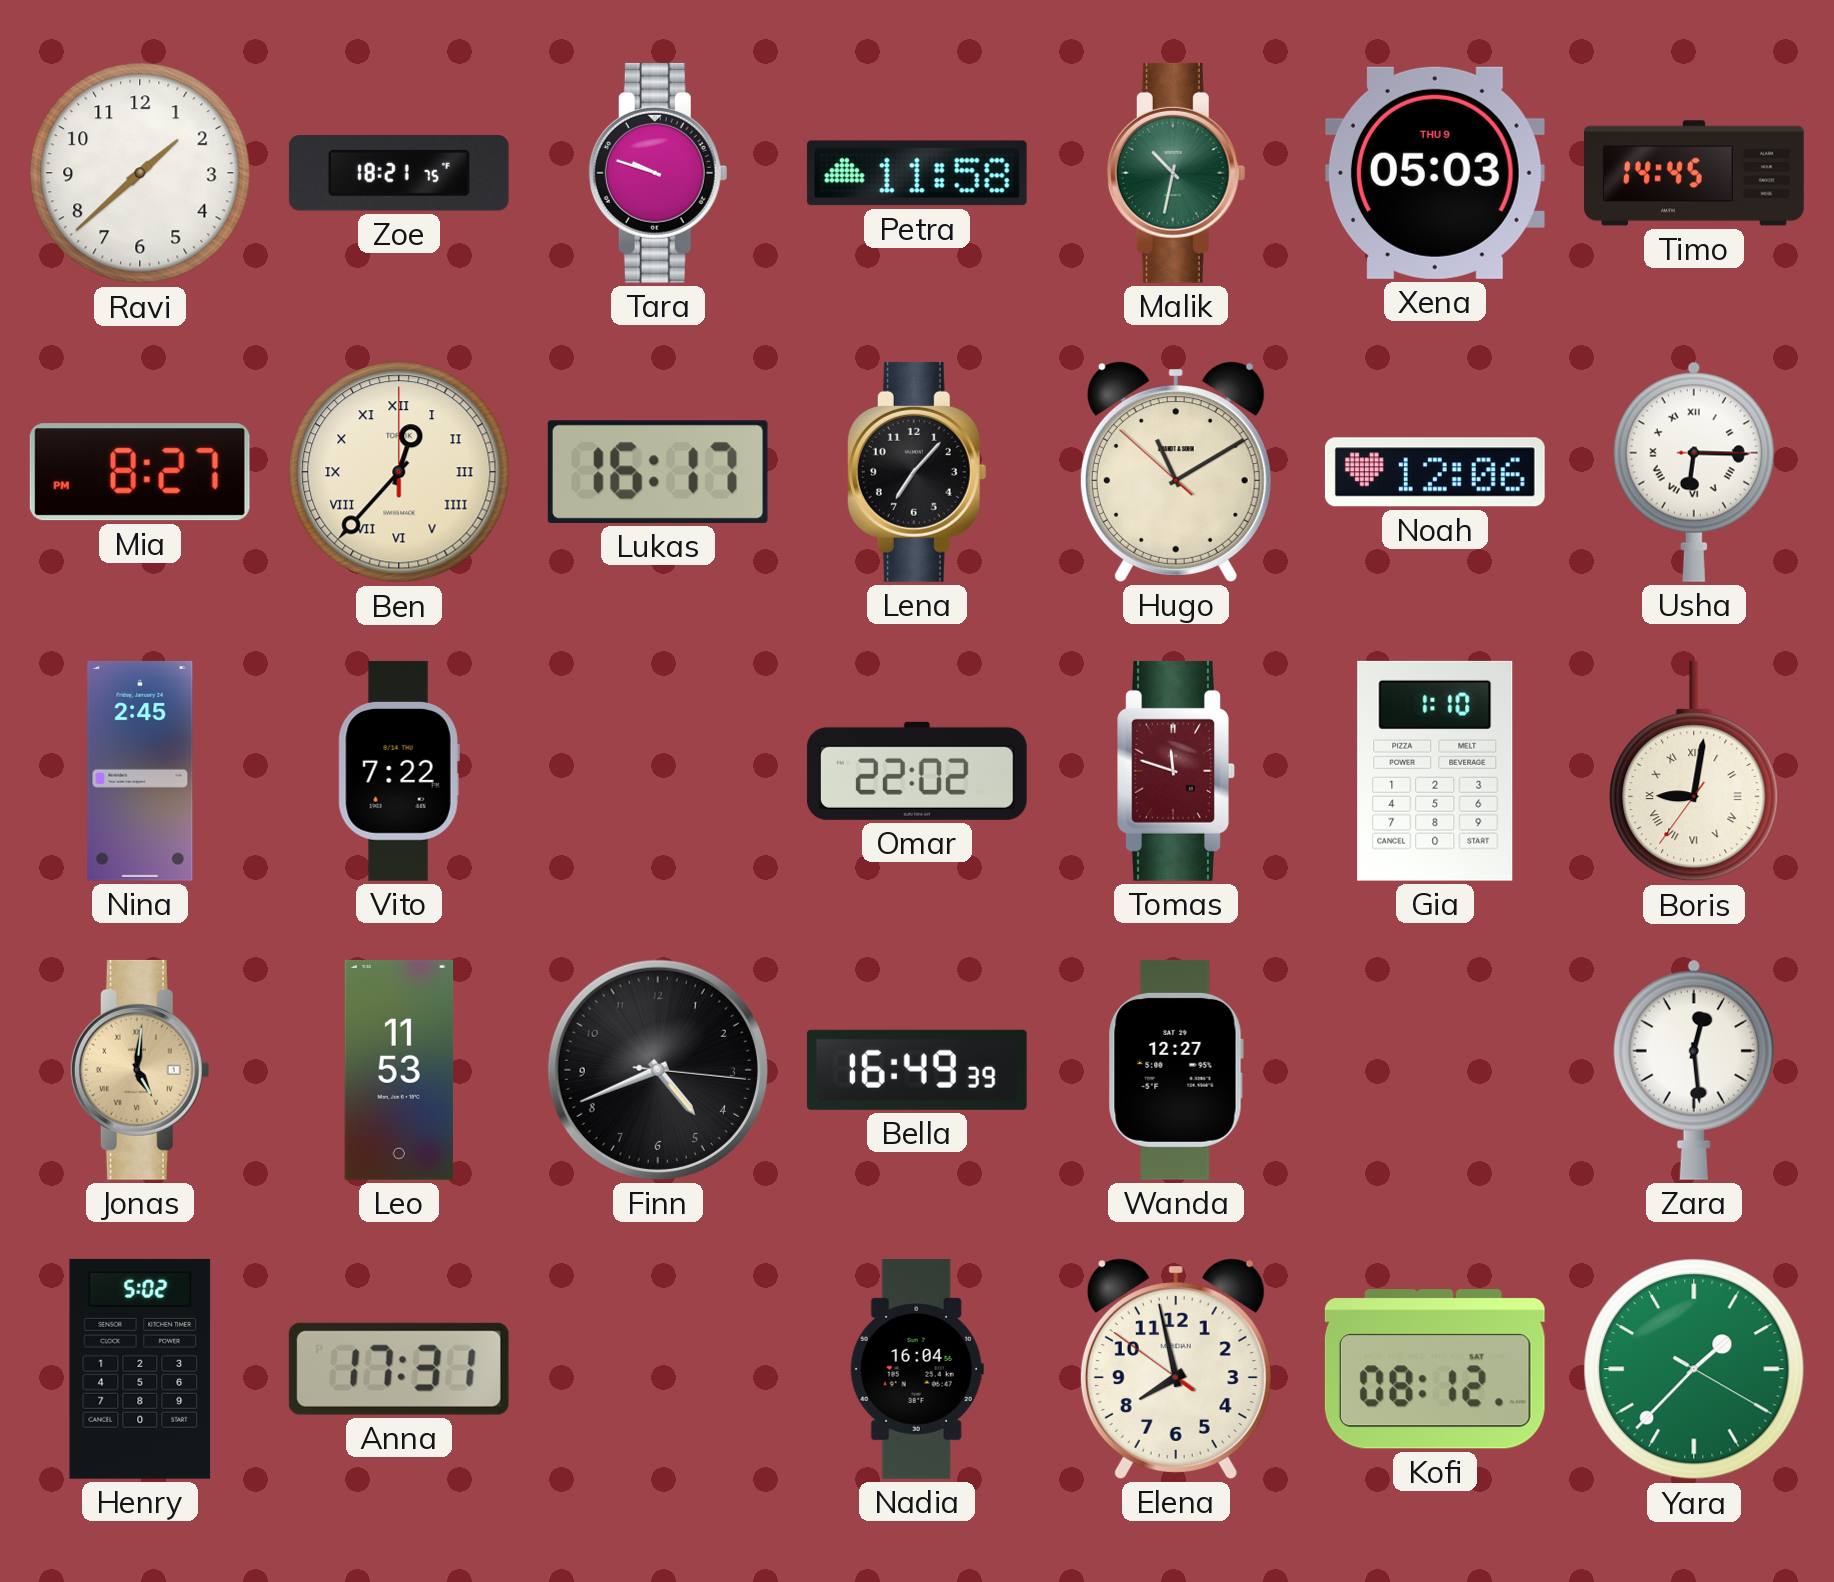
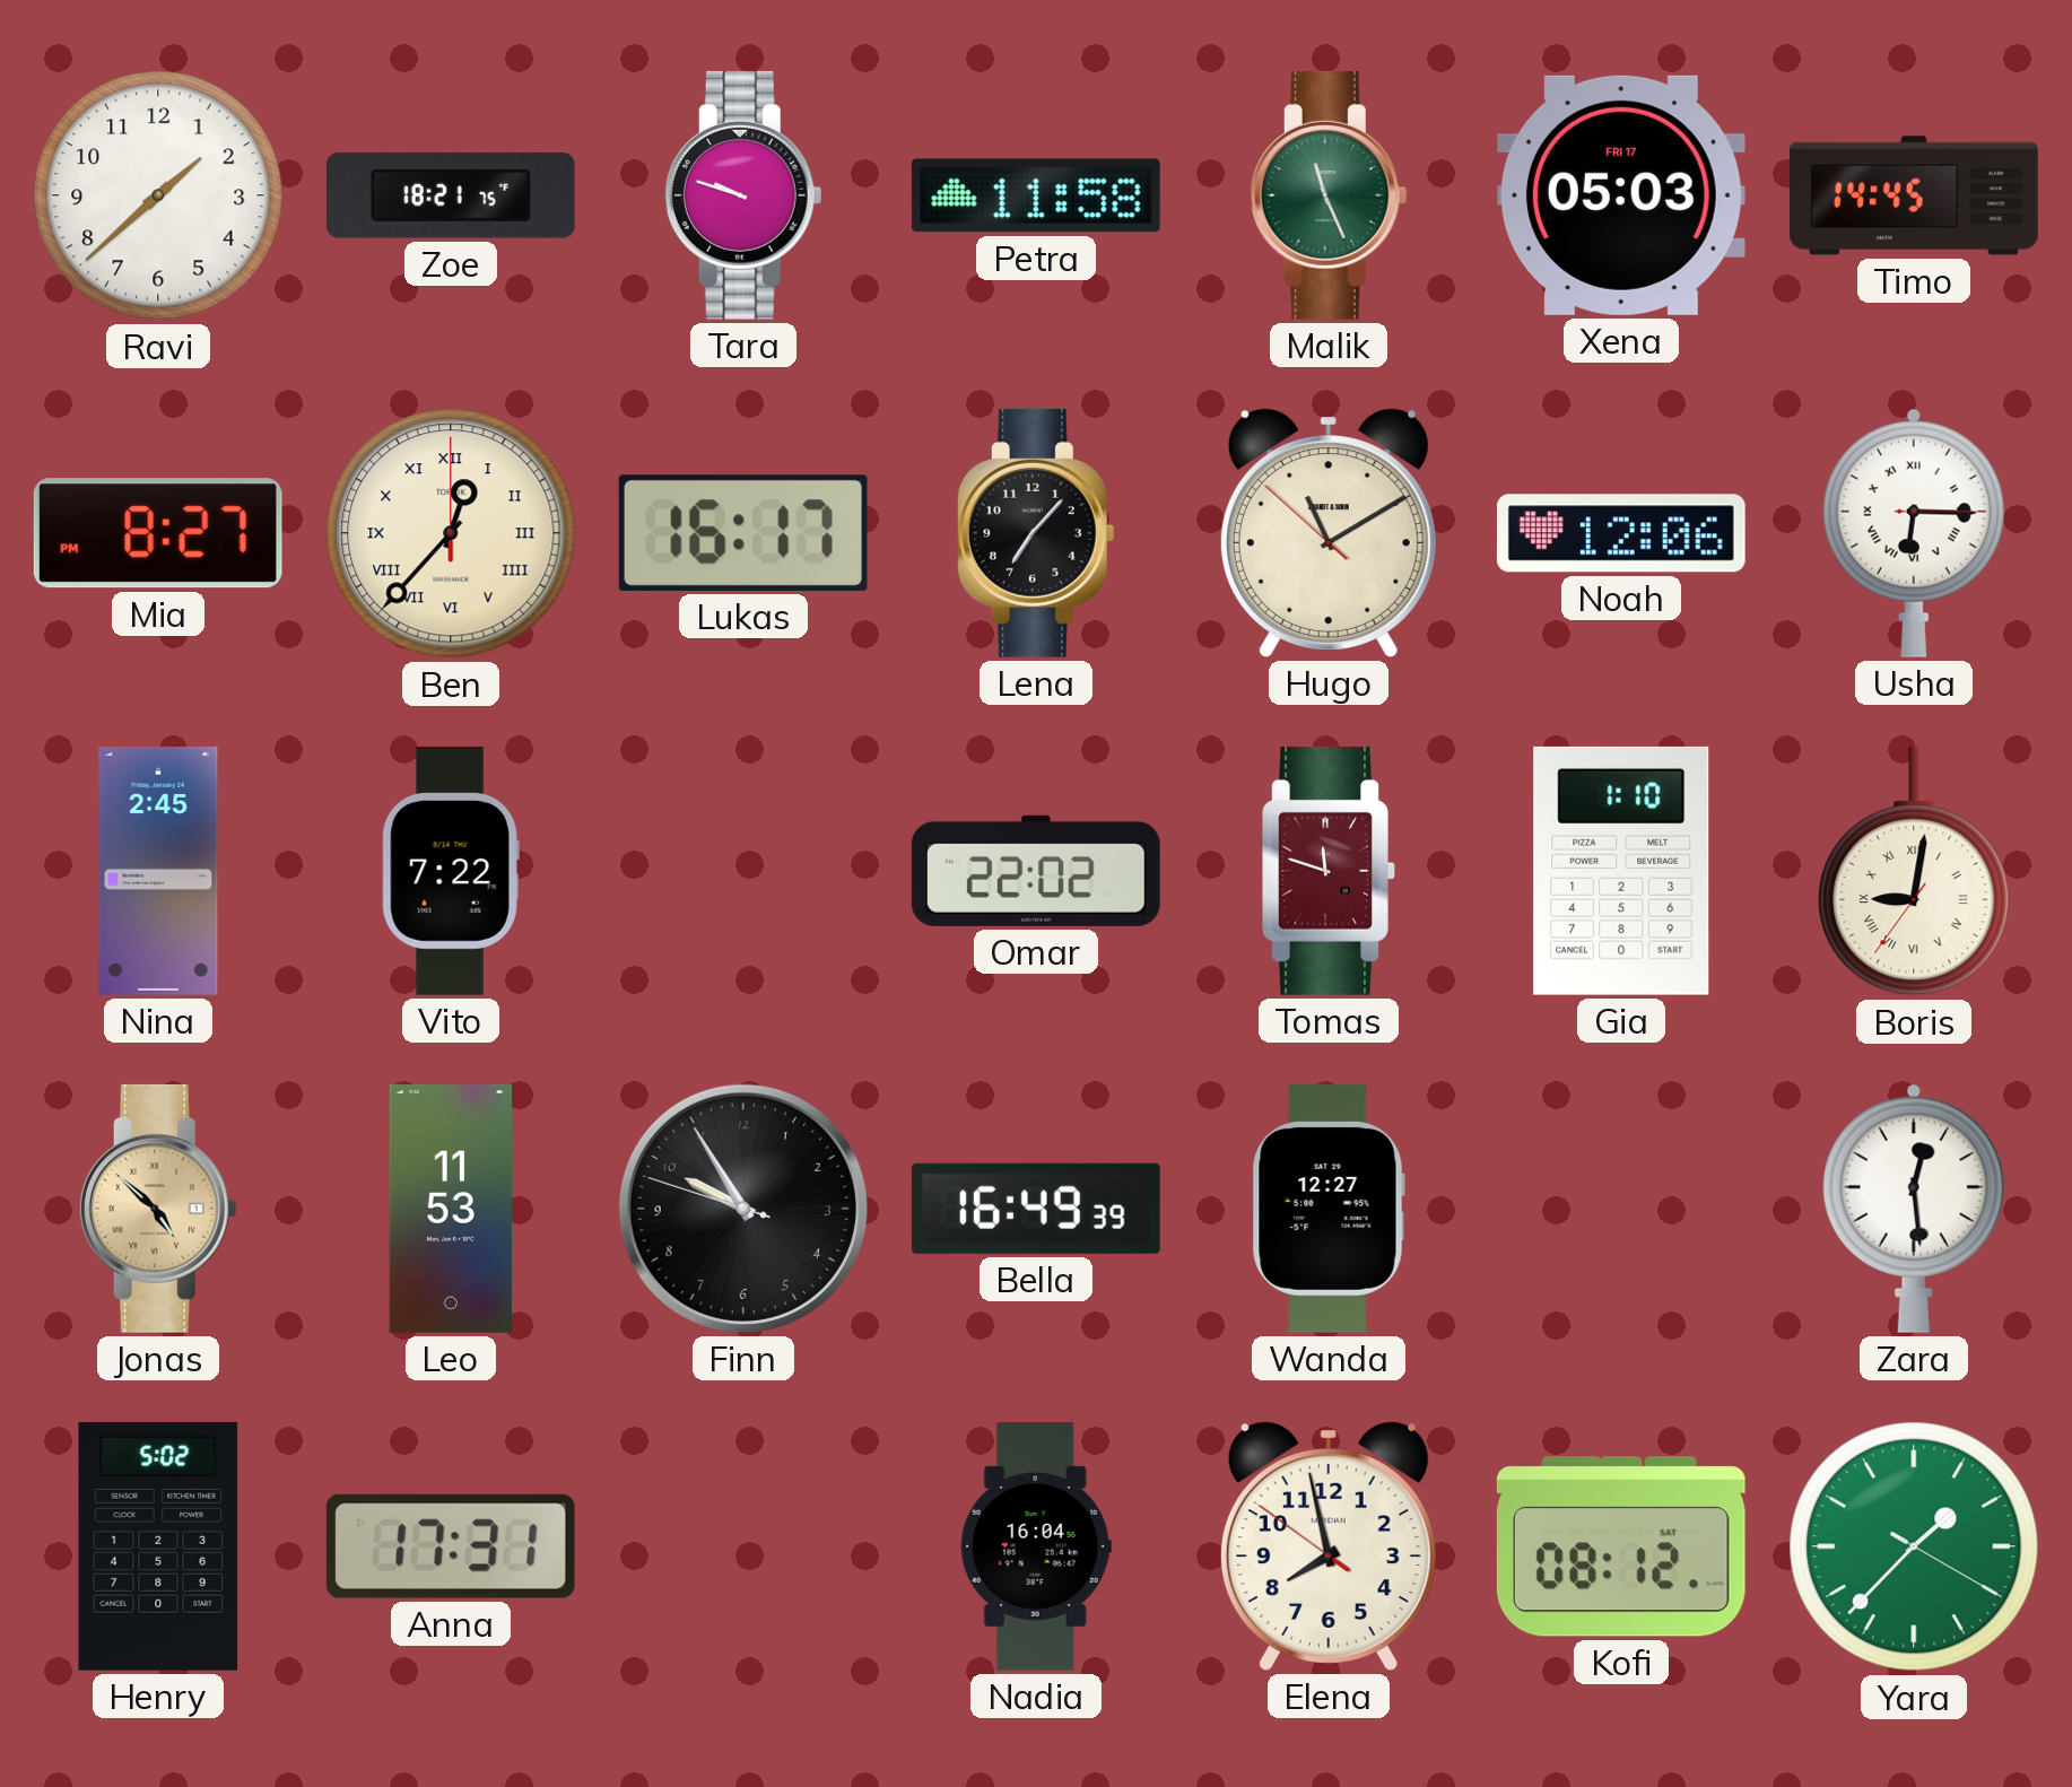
Malik: 10:32 -> 11:26
Xena date: THU 9 -> FRI 17
Jonas: 5:01 -> 4:52
Finn: 4:41 -> 9:54
